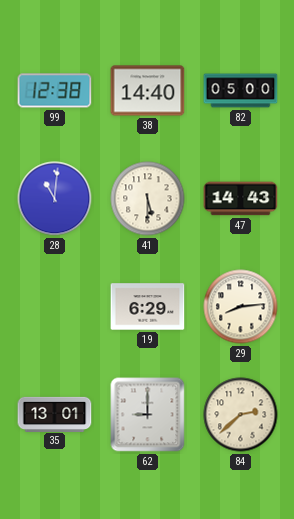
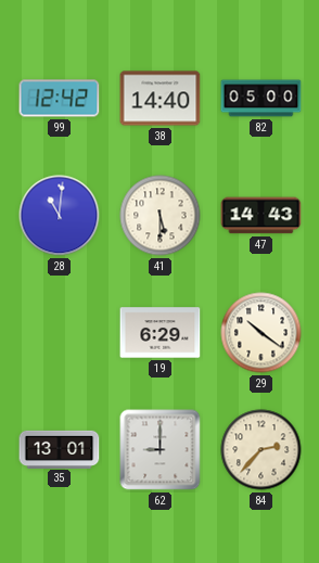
99: 12:38 -> 12:42
29: 8:14 -> 10:21
84: 2:38 -> 2:37
